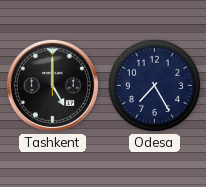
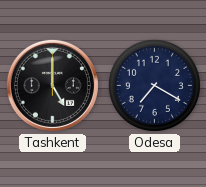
Odesa: 7:25 -> 7:20
